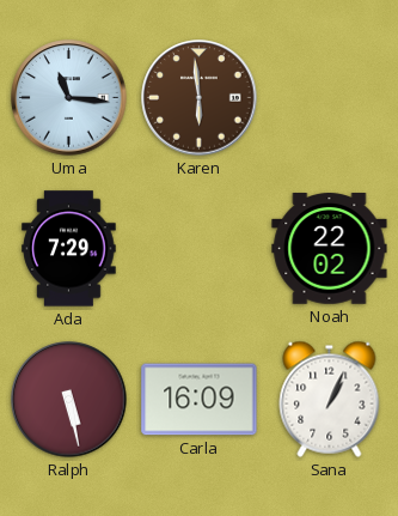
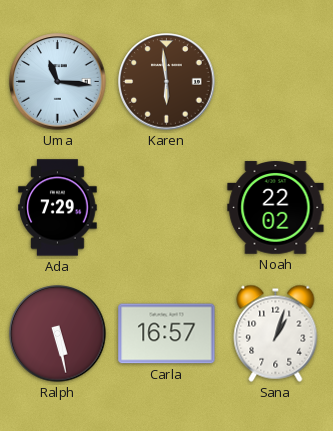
Carla: 16:09 -> 16:57
Sana: 1:04 -> 1:03
